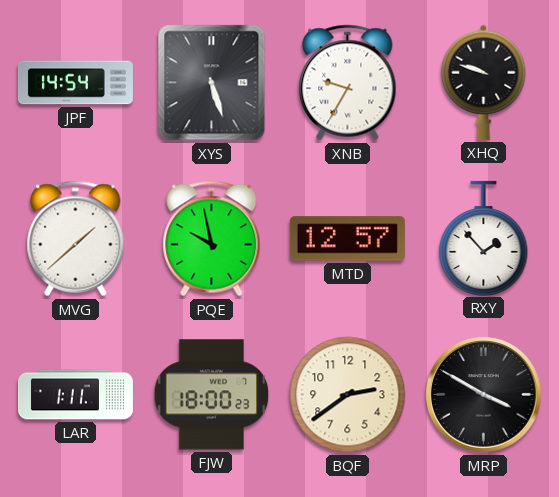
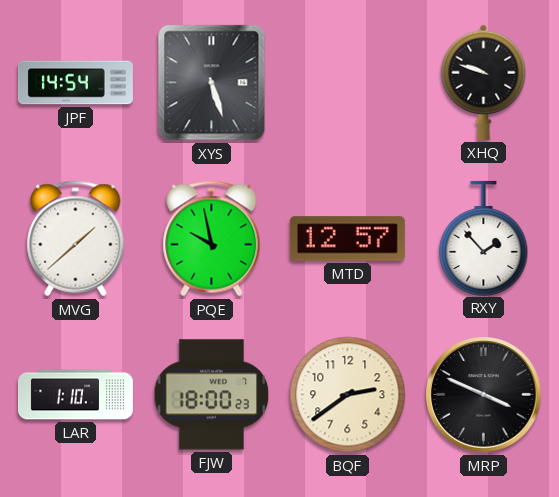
XNB: 9:35 -> none
LAR: 1:11 -> 1:10
MRP: 3:50 -> 3:49
